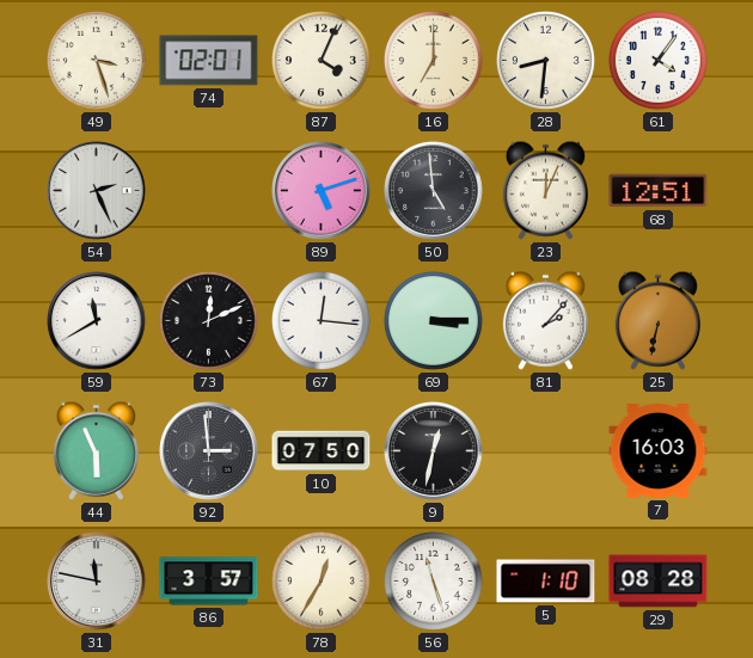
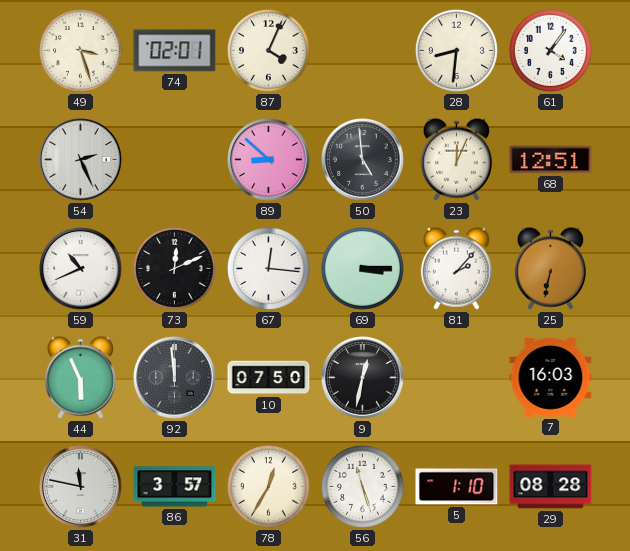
16: 7:00 -> none
89: 5:12 -> 8:52
59: 11:40 -> 10:41
92: 2:59 -> 11:59
